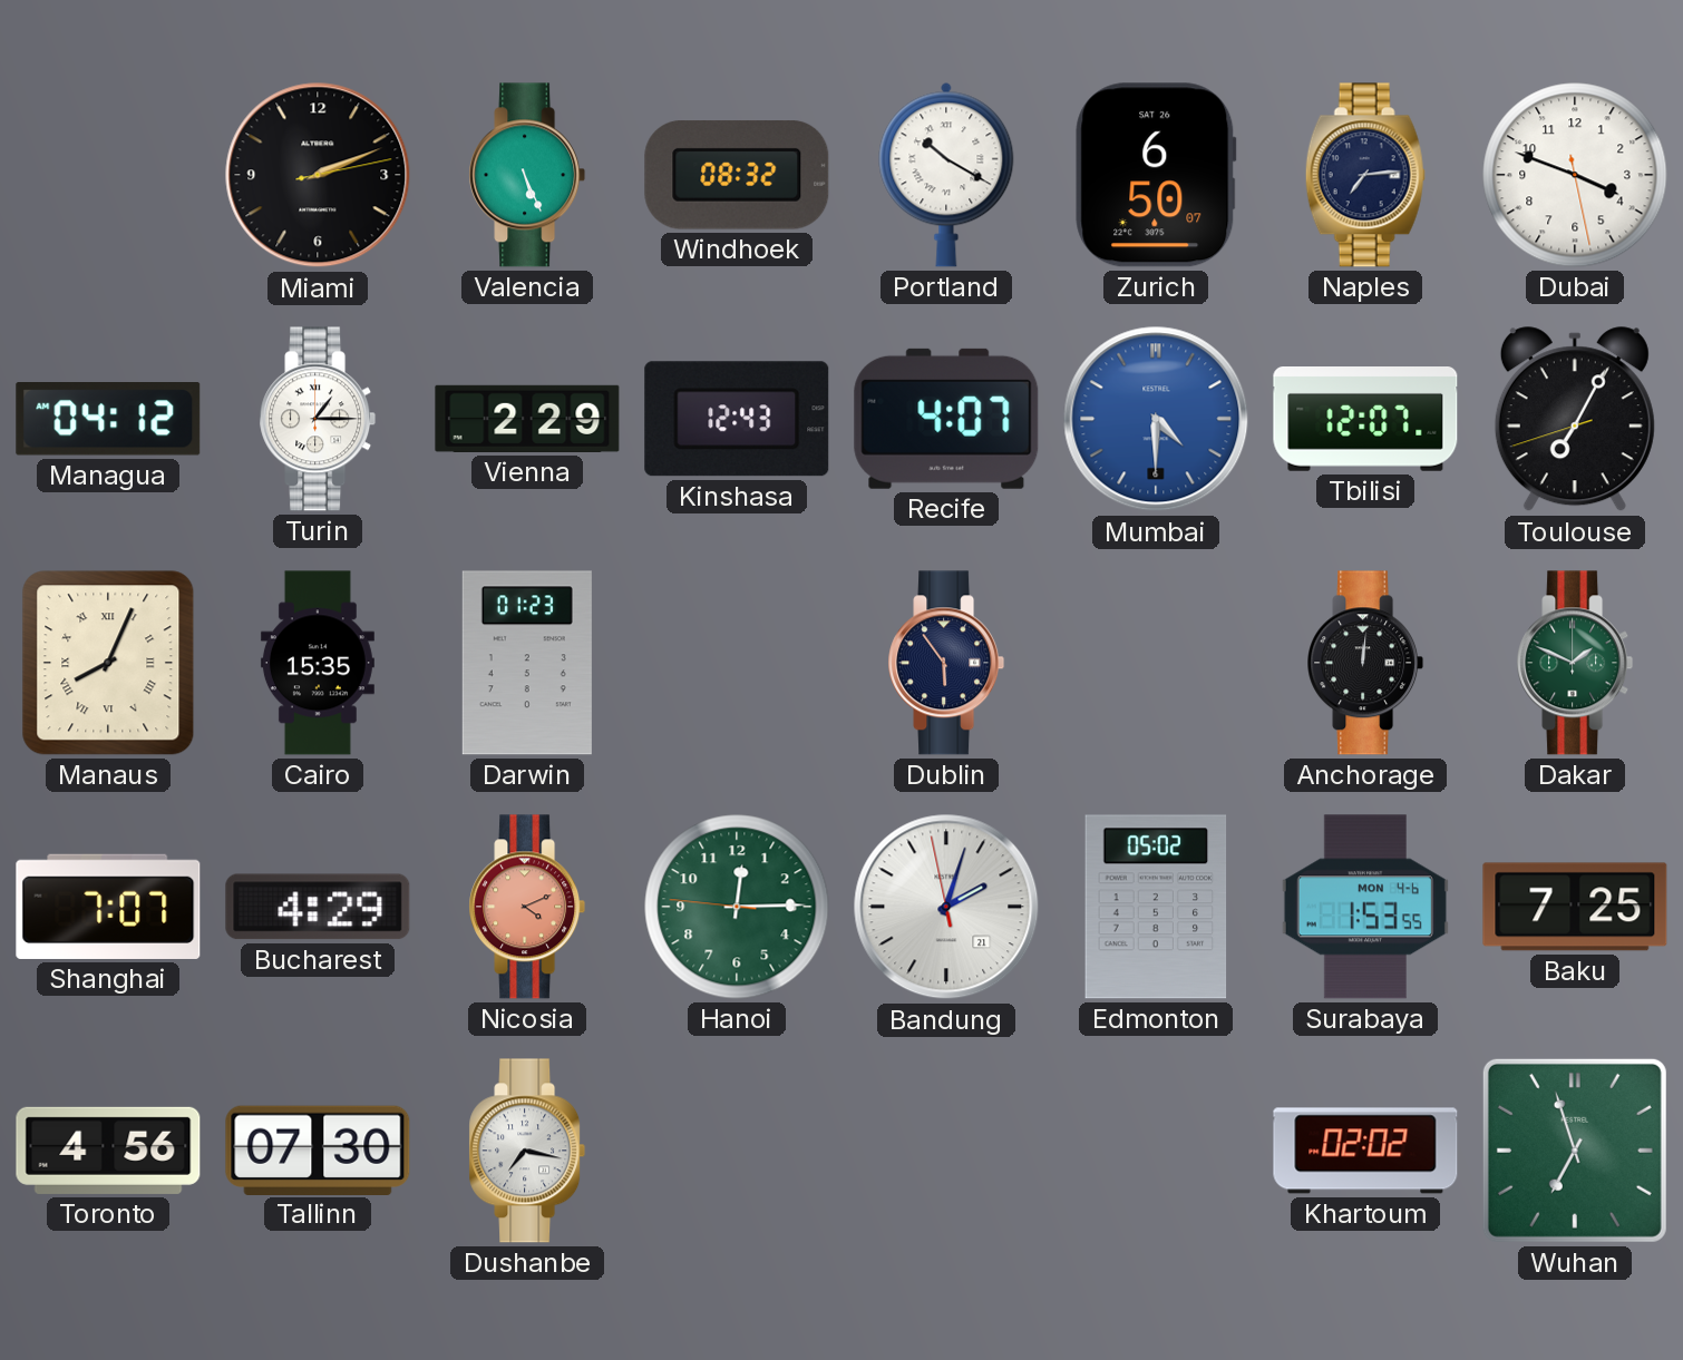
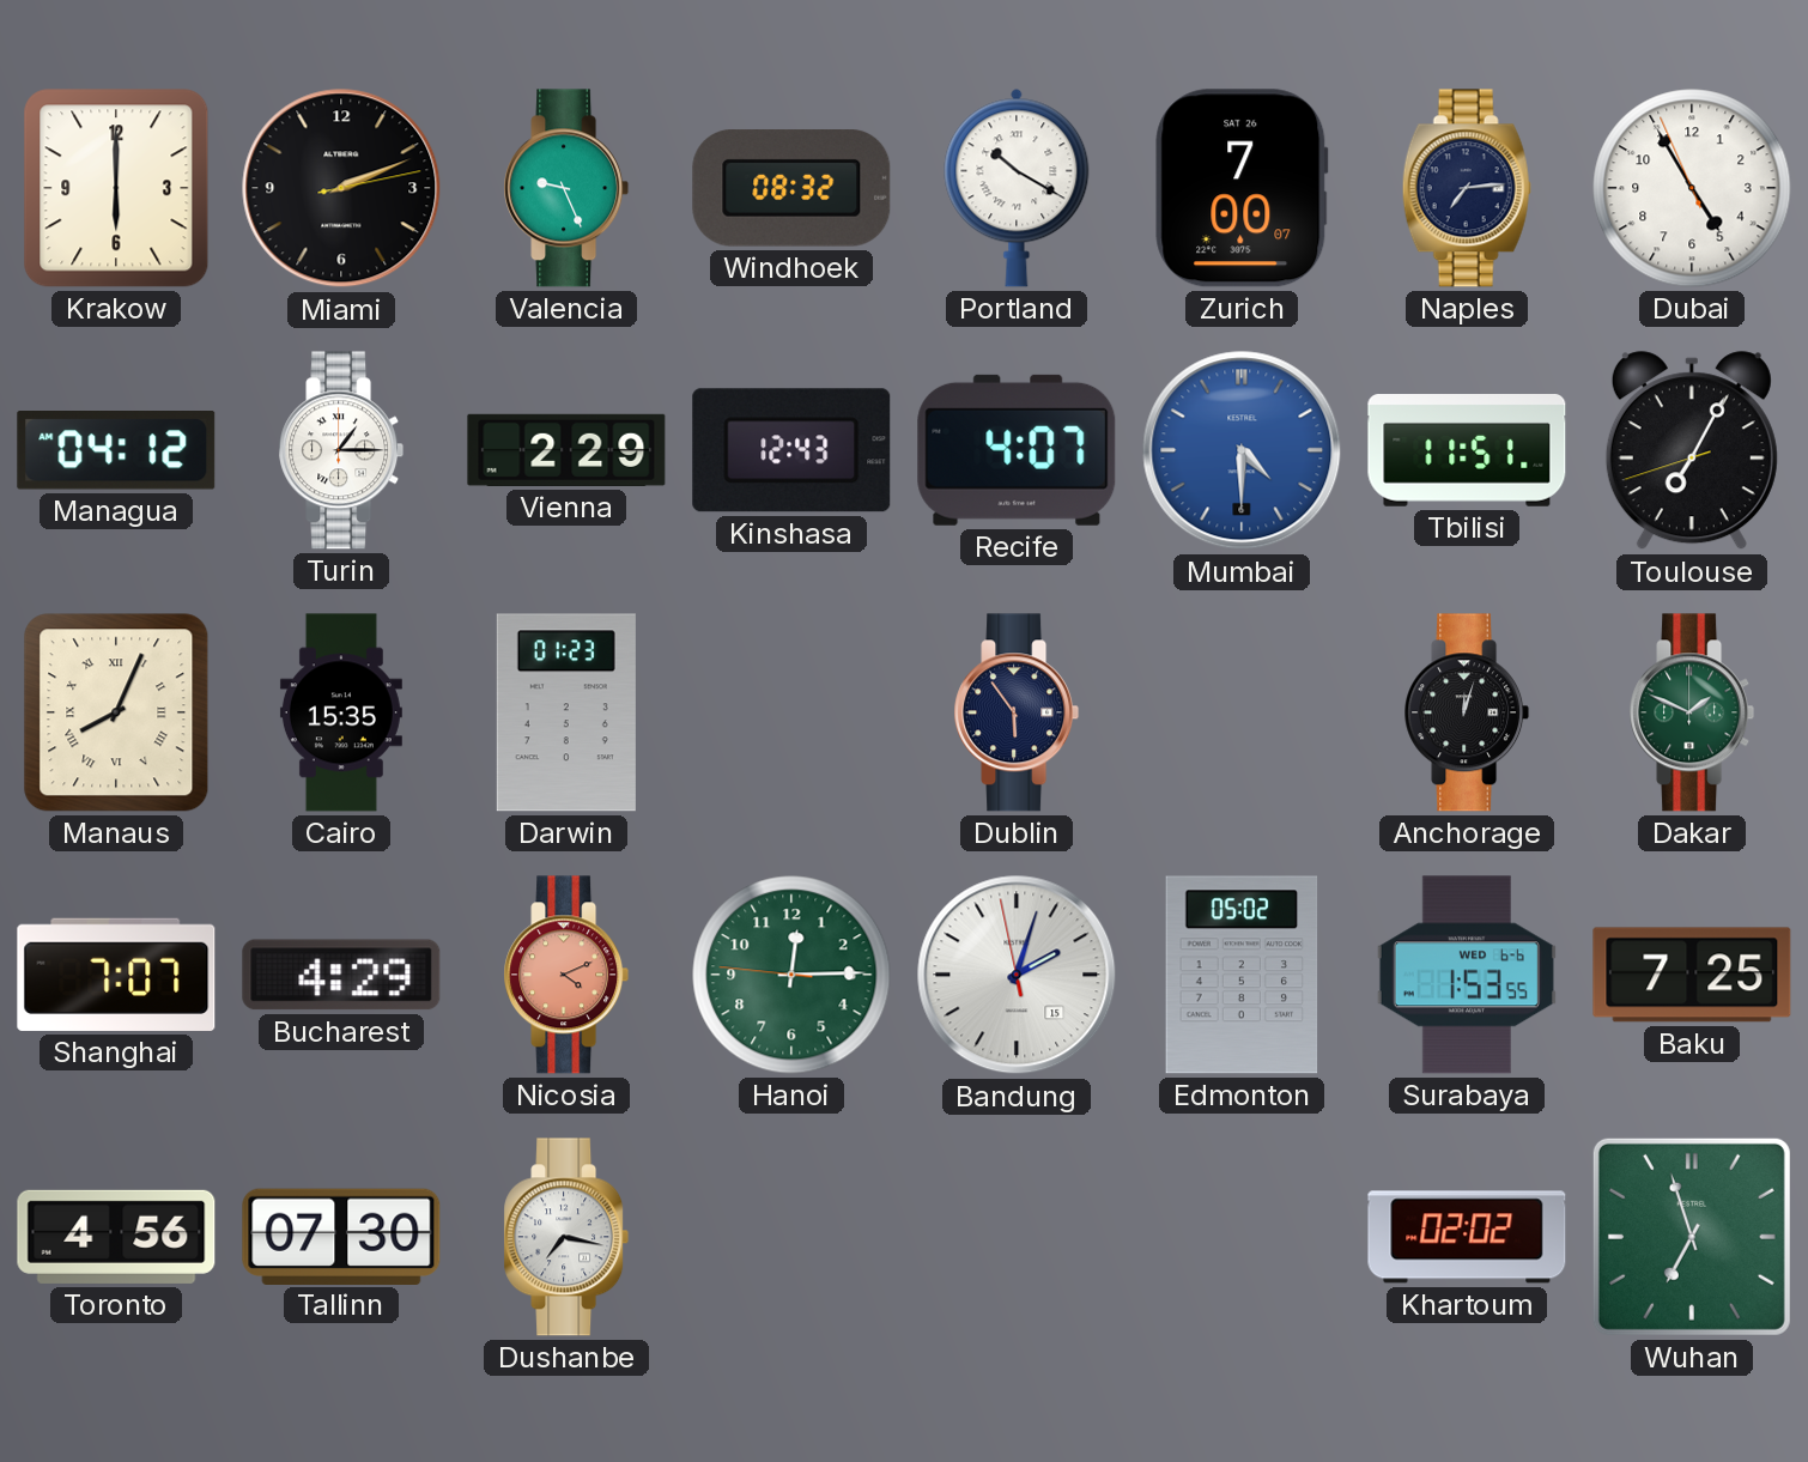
Krakow: none -> 6:00
Valencia: 5:26 -> 9:26
Zurich: 6:50 -> 7:00
Dubai: 3:48 -> 4:54
Tbilisi: 12:07 -> 11:51
Anchorage: 12:01 -> 12:03
Bandung date: 21 -> 15
Surabaya date: MON 4-6 -> WED 6-6
